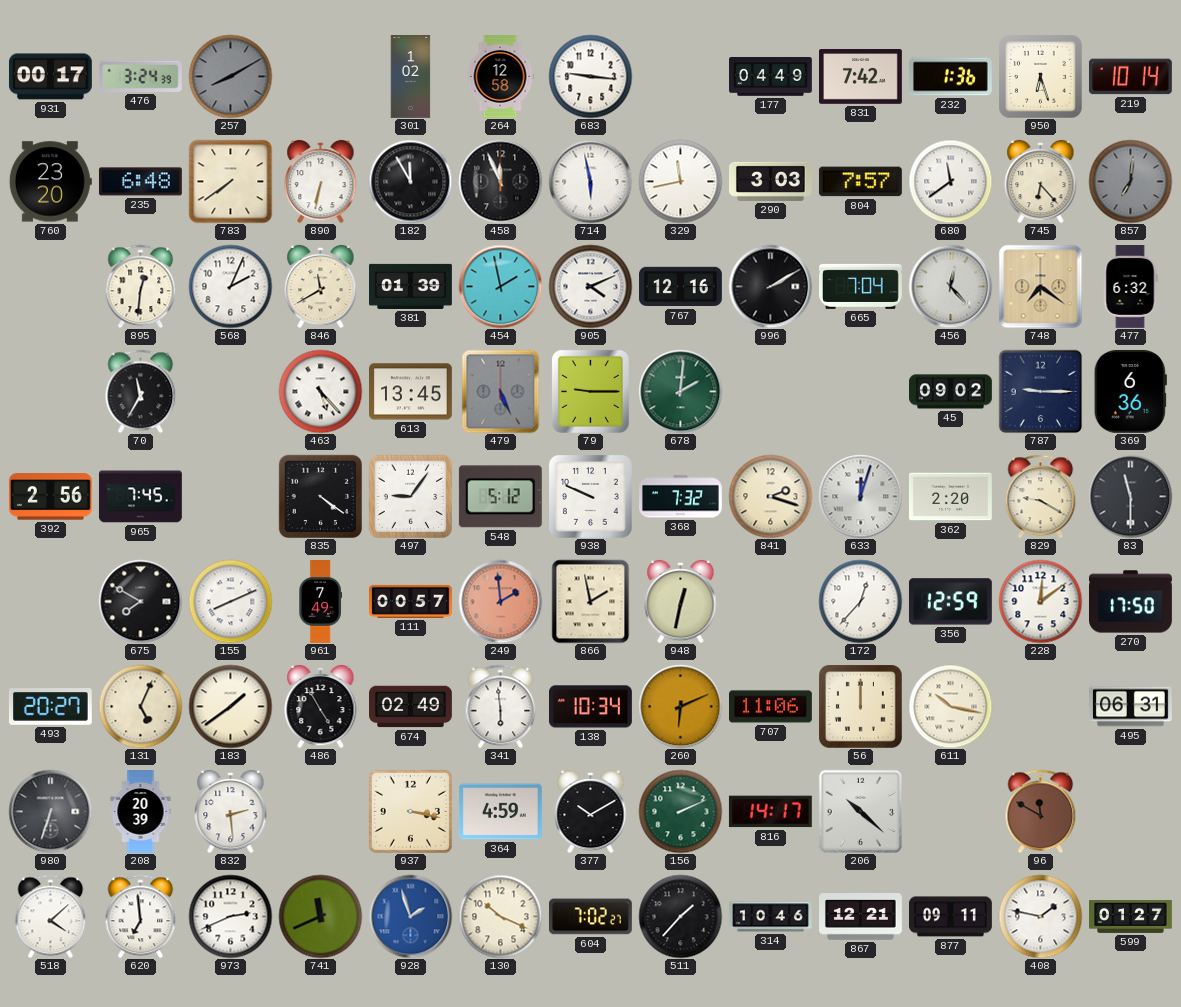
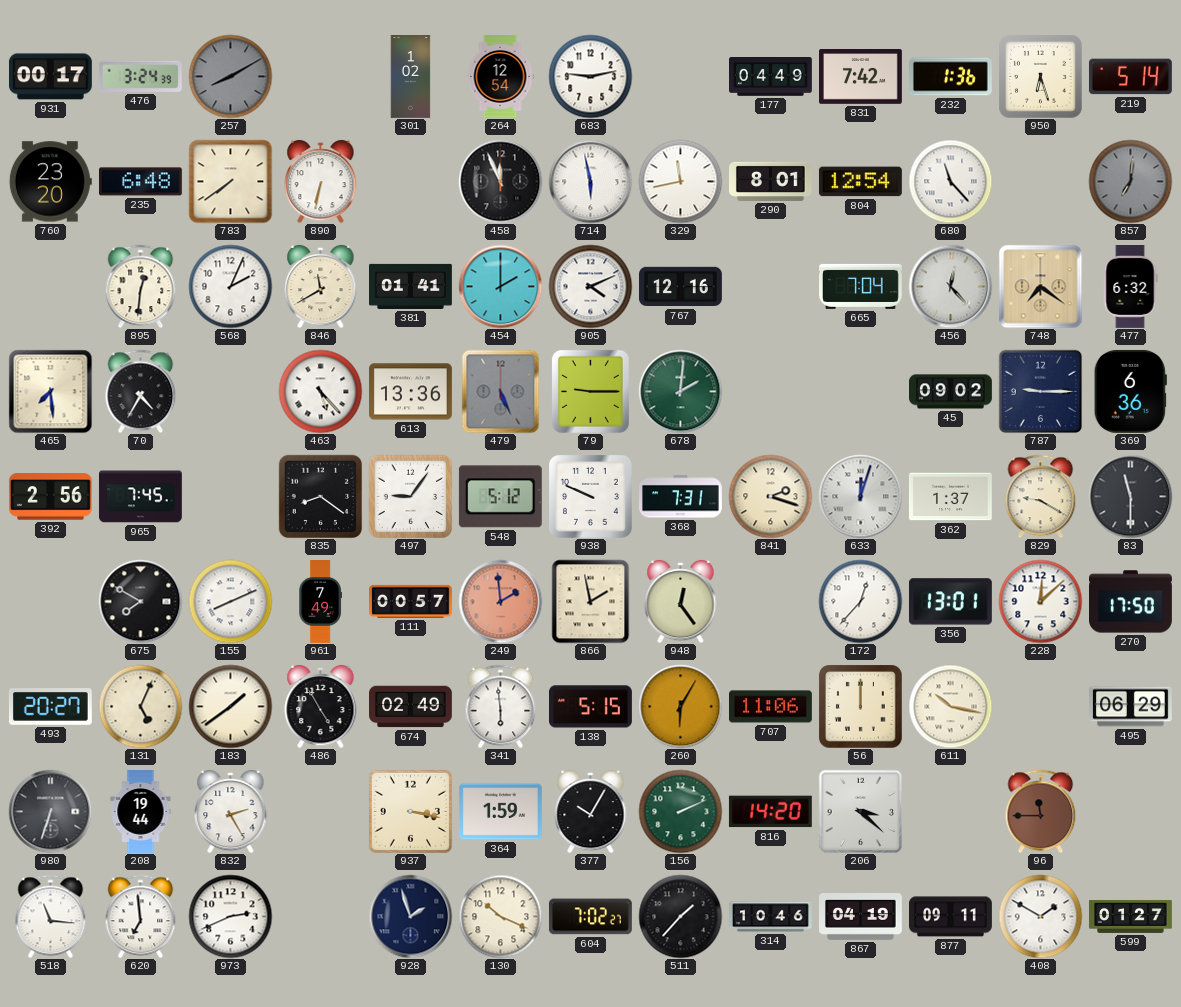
264: 12:58 -> 12:54
683: 9:16 -> 9:13
219: 10:14 -> 5:14
182: 11:55 -> none
290: 3:03 -> 8:01
804: 7:57 -> 12:54
680: 11:39 -> 11:23
745: 6:23 -> none
381: 01:39 -> 01:41
454: 1:58 -> 2:00
996: 2:10 -> none
465: none -> 7:29
70: 11:35 -> 4:35
613: 13:45 -> 13:36
835: 4:21 -> 8:21
368: 7:32 -> 7:31
362: 2:20 -> 1:37
948: 12:32 -> 12:24
356: 12:59 -> 13:01
228: 12:09 -> 12:08
138: 10:34 -> 5:15
260: 6:11 -> 6:05
495: 06:31 -> 06:29
208: 20:39 -> 19:44
832: 2:29 -> 2:25
364: 4:59 -> 1:59
377: 10:10 -> 10:05
816: 14:17 -> 14:20
206: 10:22 -> 3:22
96: 11:50 -> 11:45
518: 4:08 -> 11:16
741: 11:41 -> none
928 dial: blue -> navy
867: 12:21 -> 04:19
408: 1:47 -> 1:50
